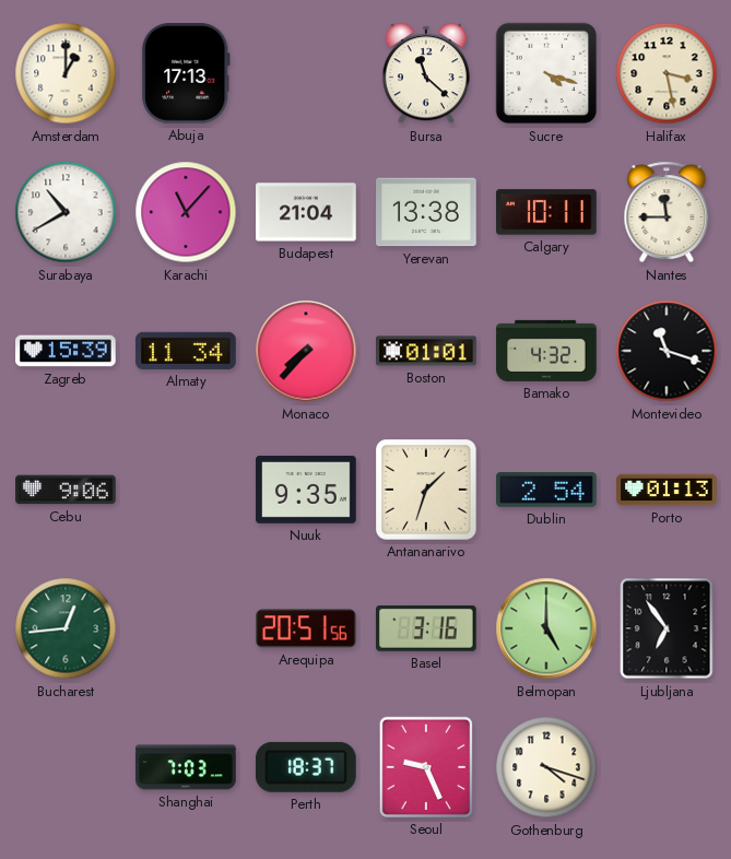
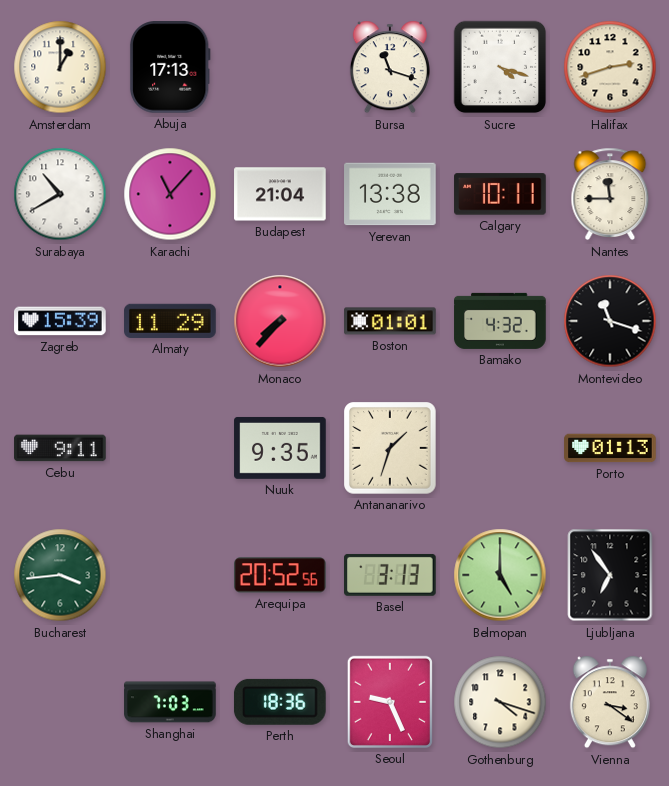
Bursa: 11:22 -> 11:18
Halifax: 3:28 -> 2:42
Almaty: 11:34 -> 11:29
Cebu: 9:06 -> 9:11
Dublin: 2:54 -> none
Bucharest: 12:44 -> 3:44
Arequipa: 20:51 -> 20:52
Basel: 3:16 -> 3:13
Perth: 18:37 -> 18:36
Vienna: none -> 3:21
